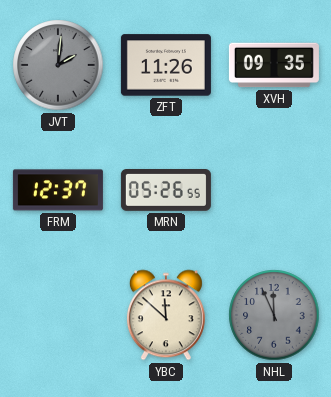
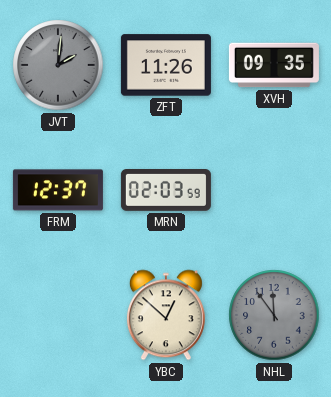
MRN: 05:26 -> 02:03
YBC: 11:52 -> 12:52
NHL: 11:56 -> 11:54
